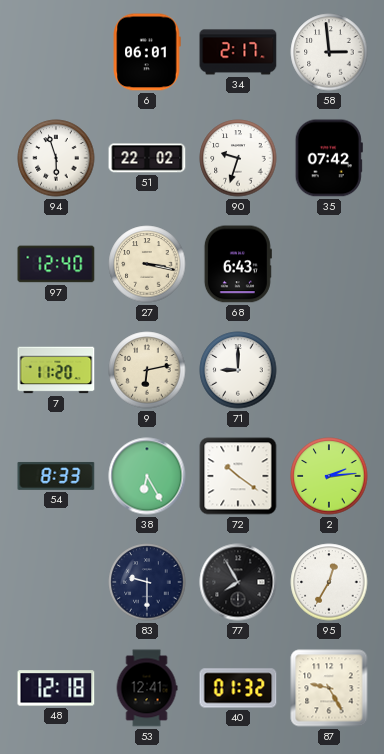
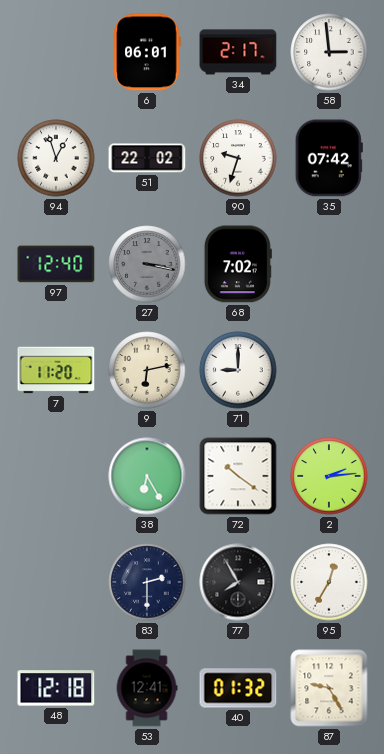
94: 5:57 -> 12:57
27 dial: cream -> grey
68: 6:43 -> 7:02
54: 8:33 -> none
83: 9:30 -> 2:30
